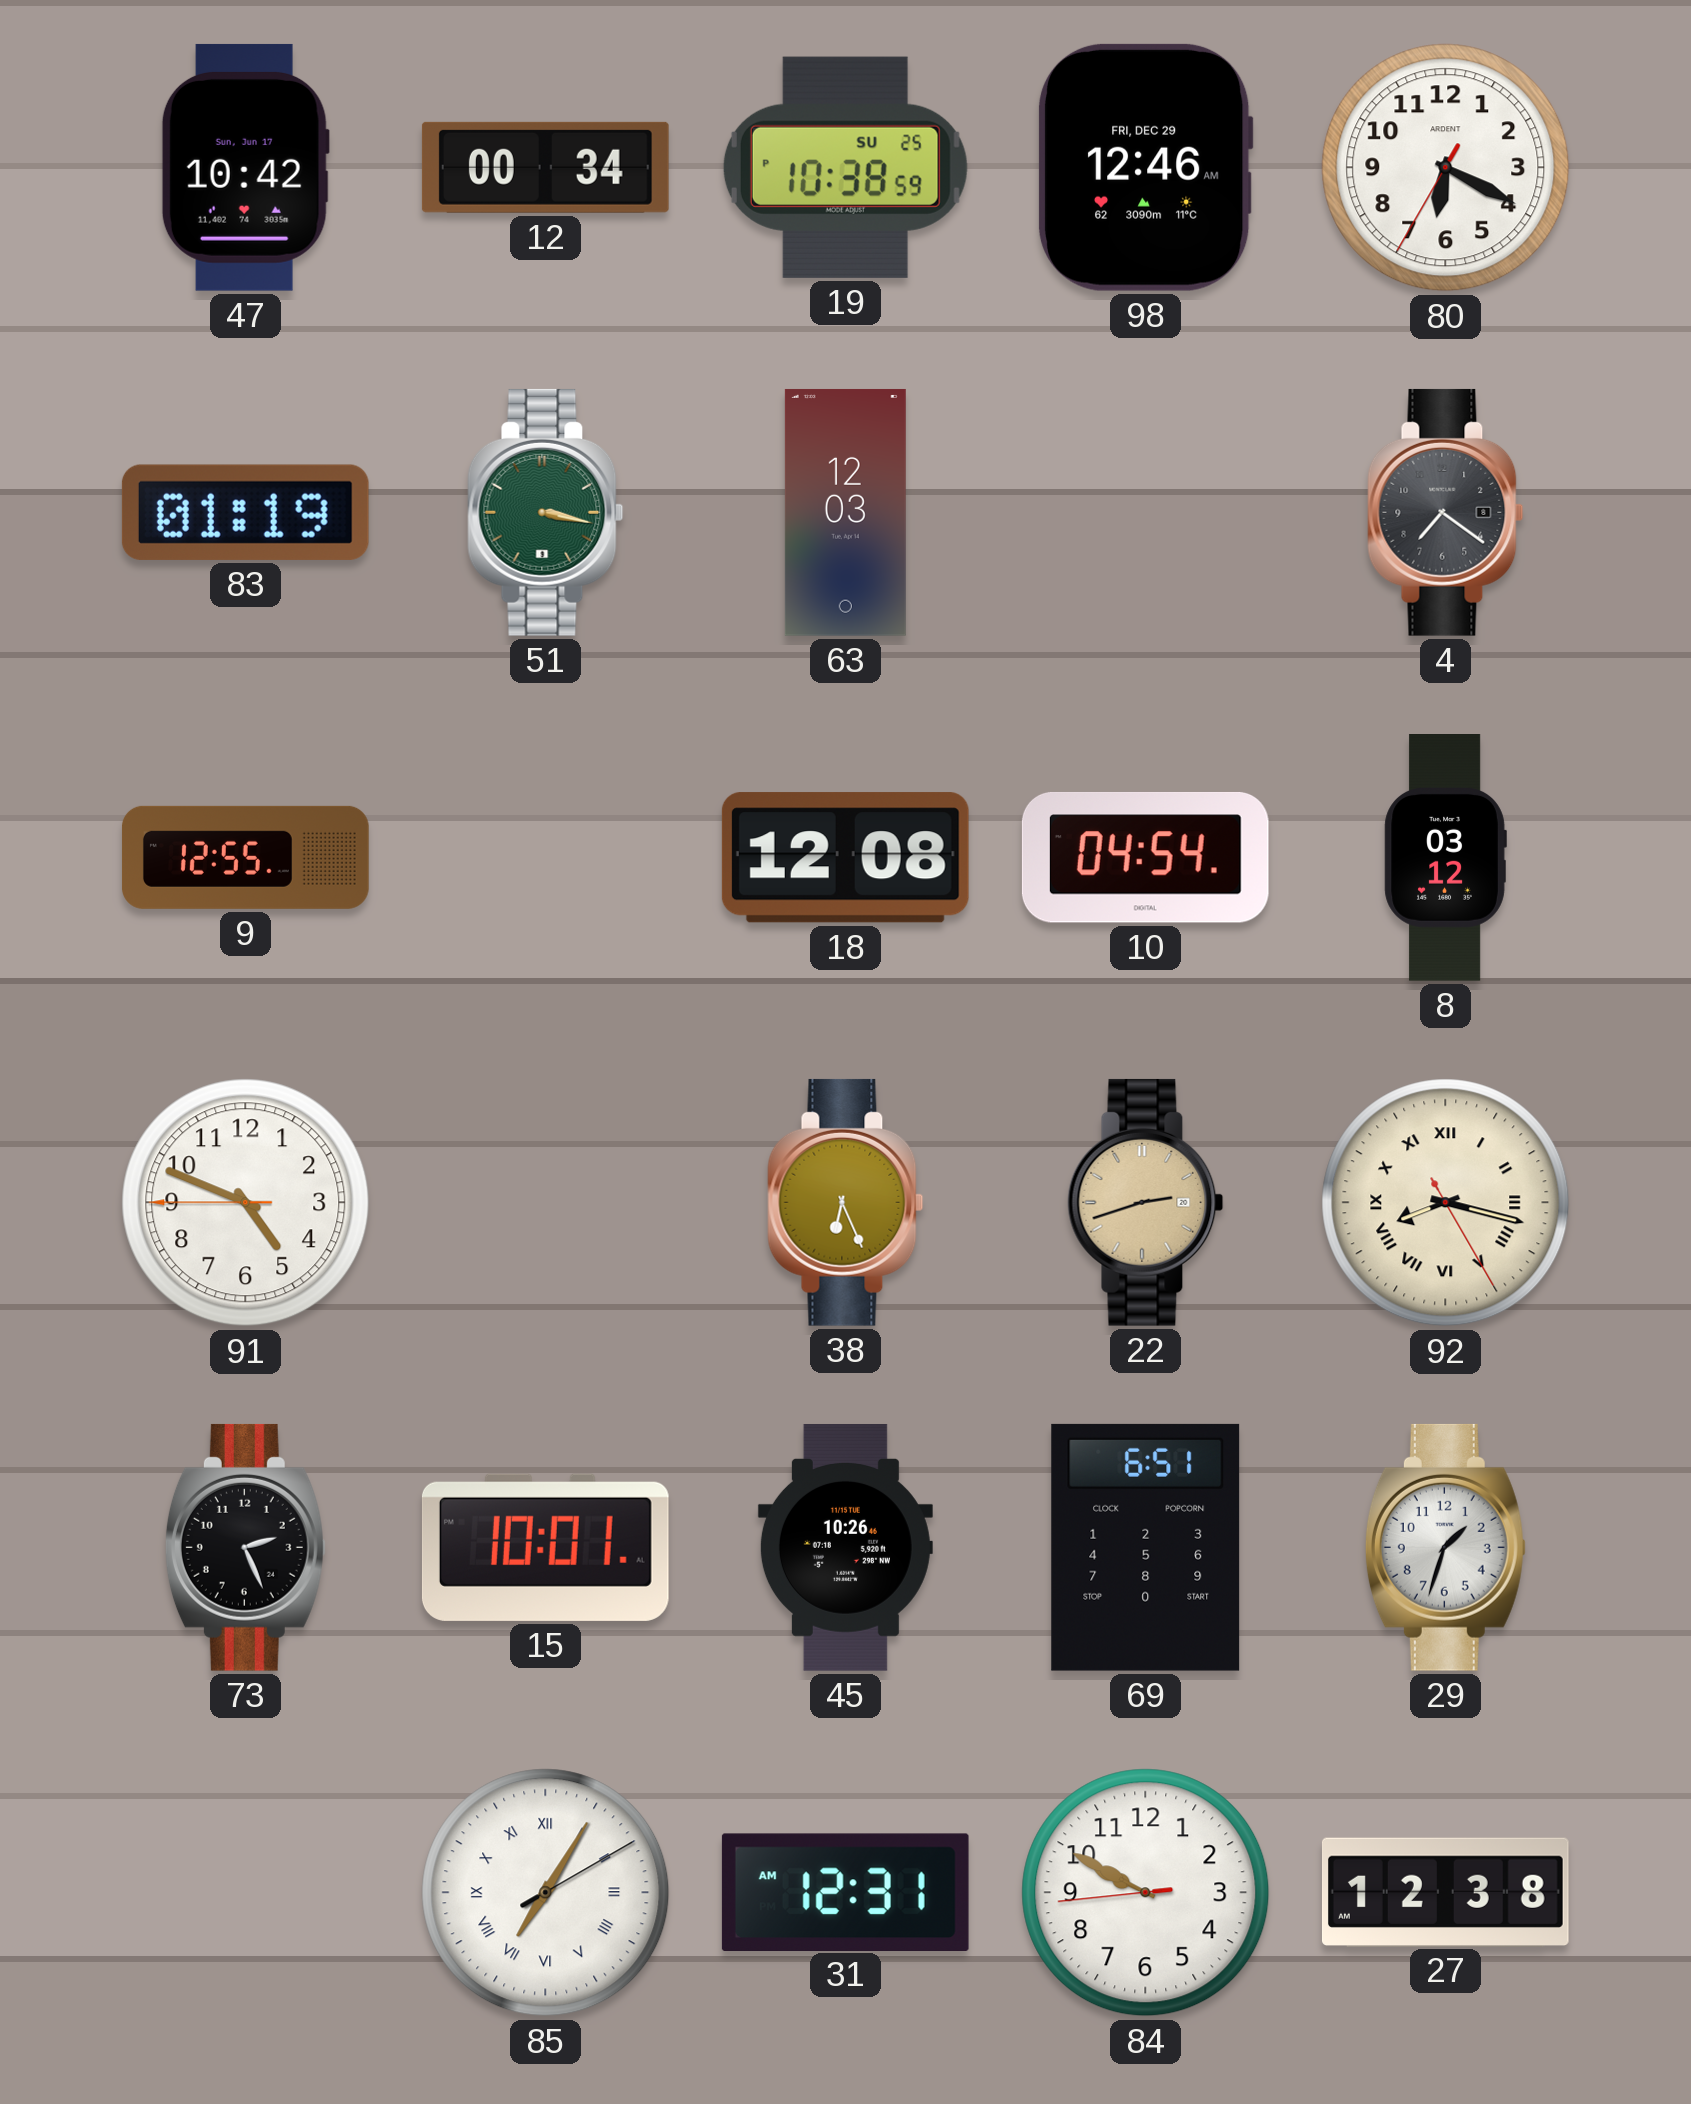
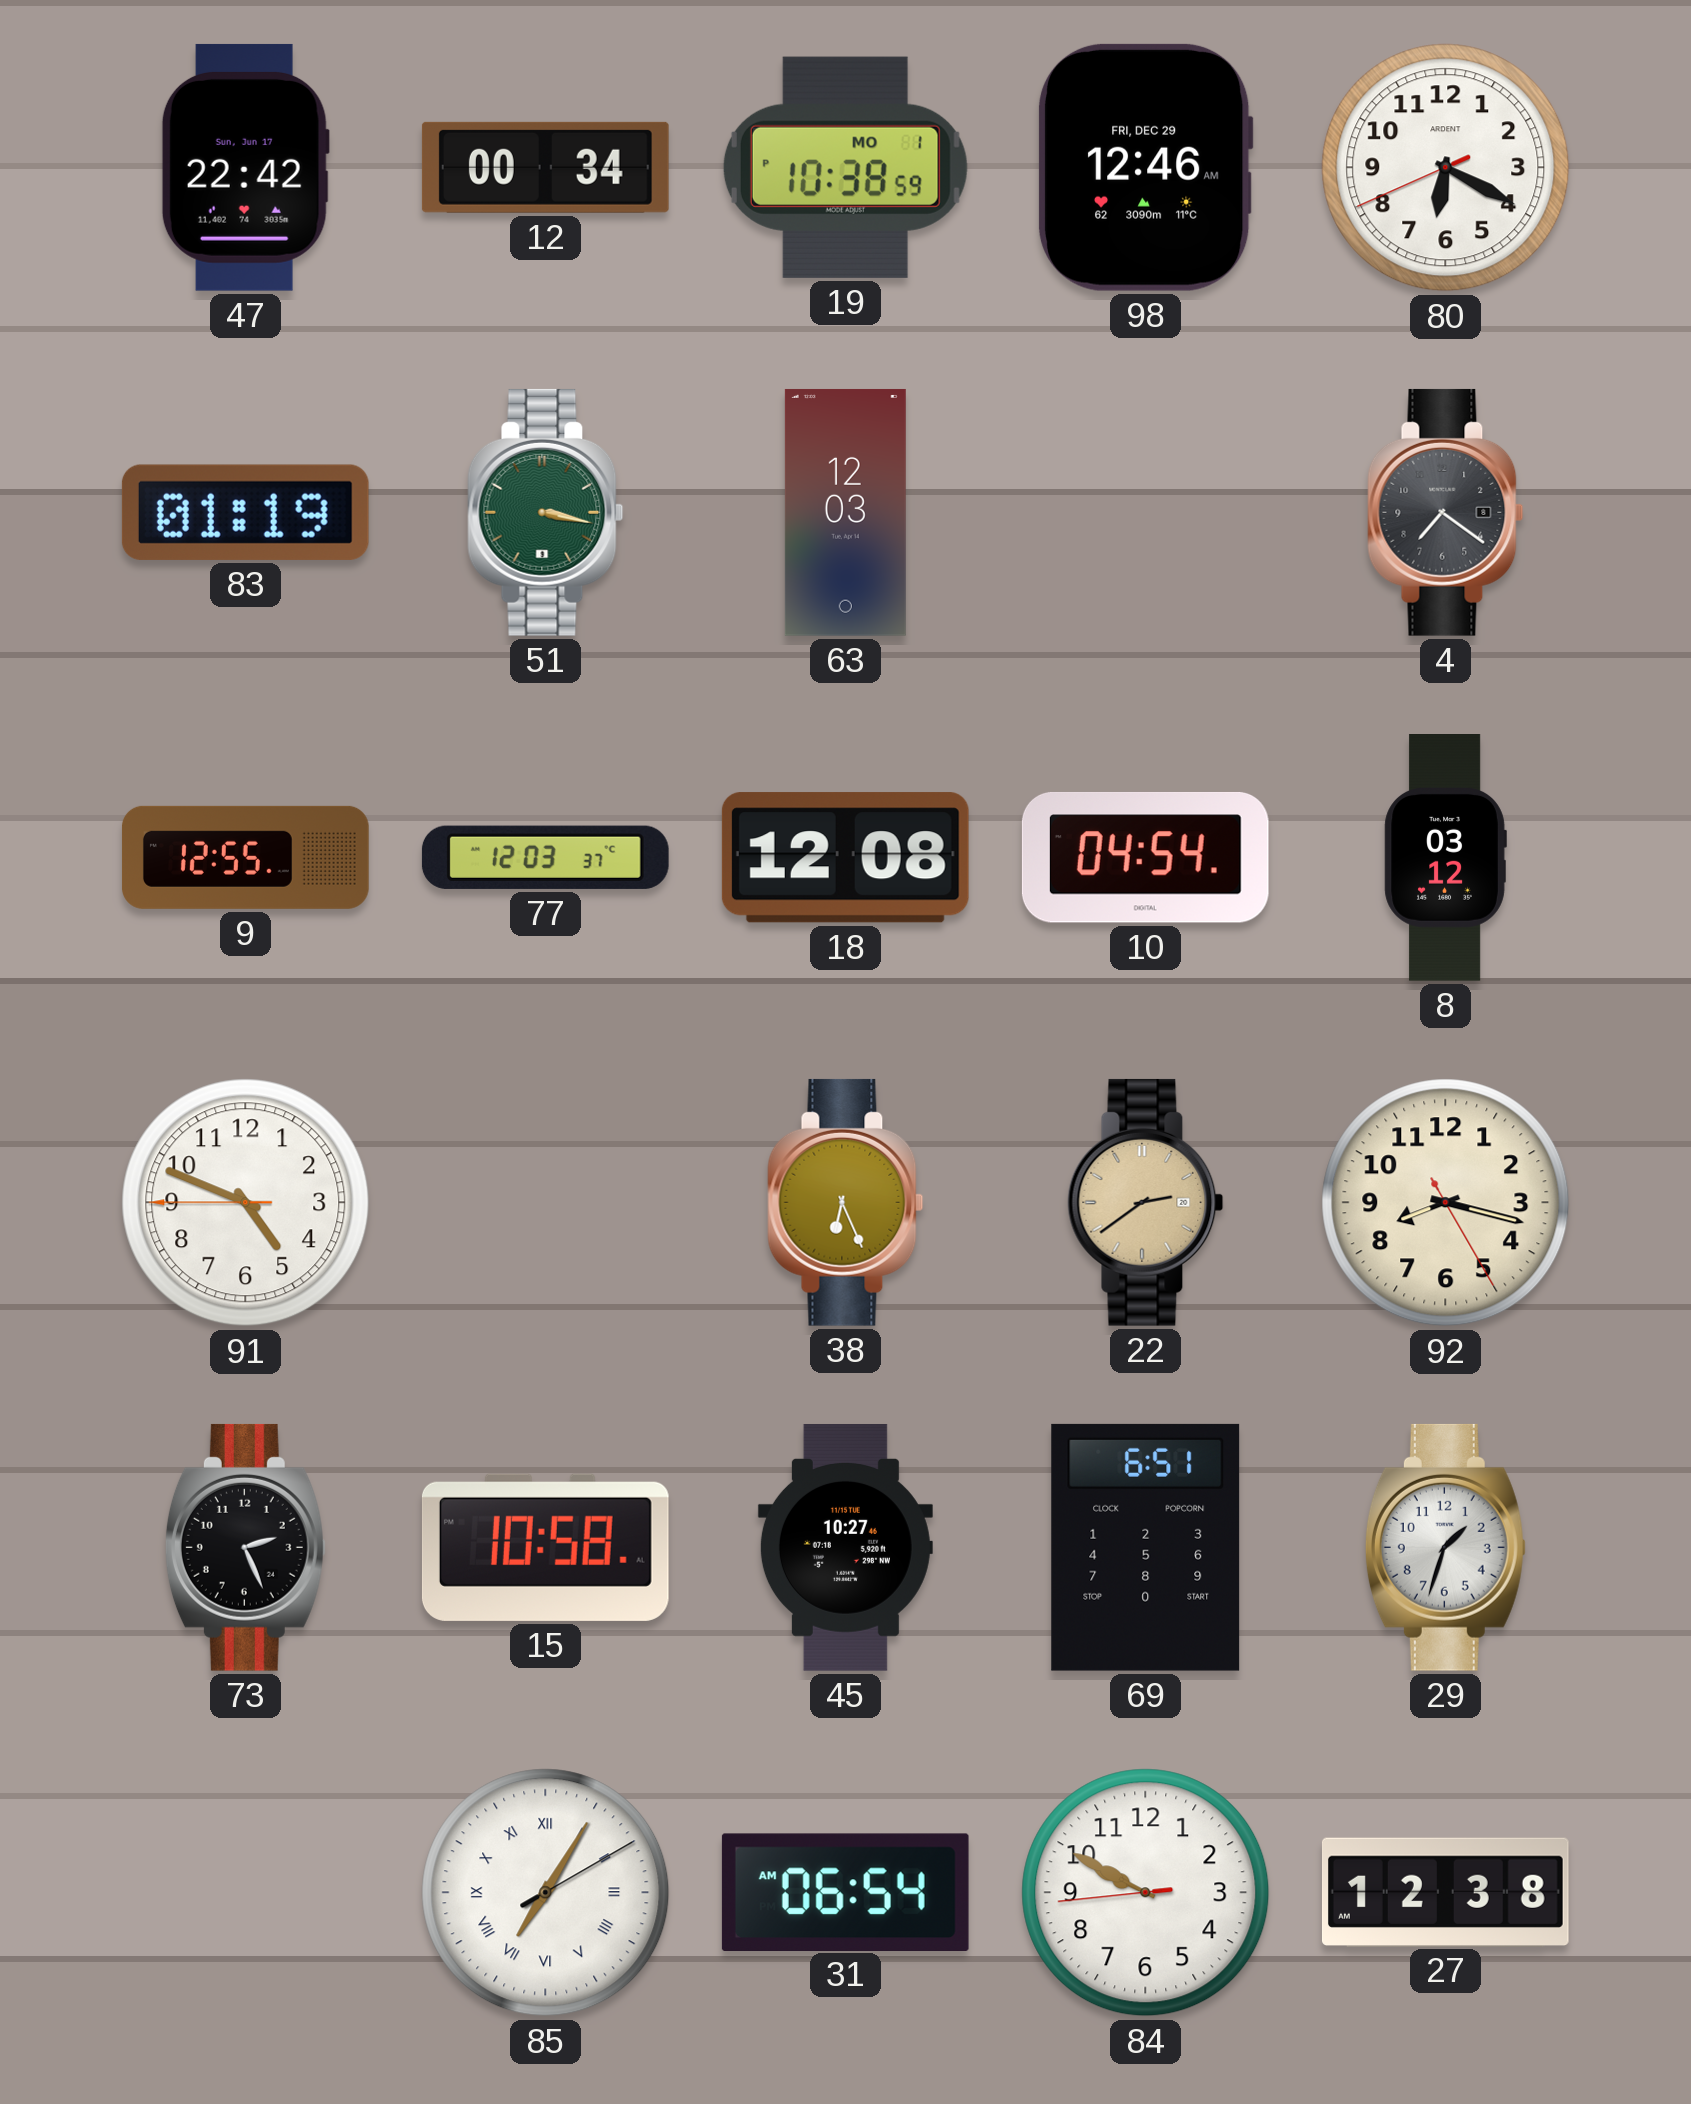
47: 10:42 -> 22:42
19 date: SU 25 -> MO 1
80: 6:19:35 -> 6:19:41
77: none -> 12:03
22: 2:42 -> 2:39
92 numerals: Roman -> Arabic
15: 10:01 -> 10:58
45: 10:26 -> 10:27
31: 12:31 -> 06:54
